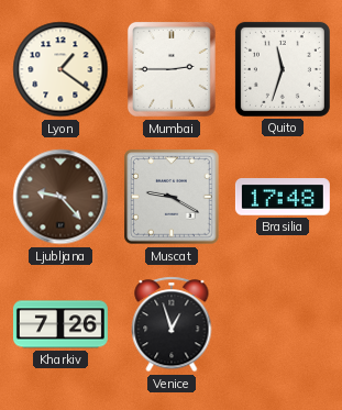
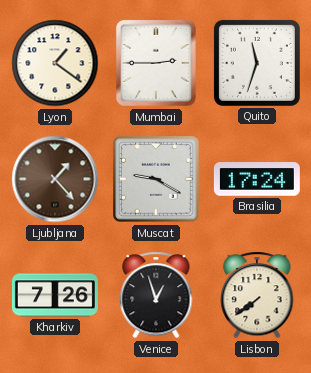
Ljubljana: 9:23 -> 1:23
Brasilia: 17:48 -> 17:24
Lisbon: none -> 7:39
